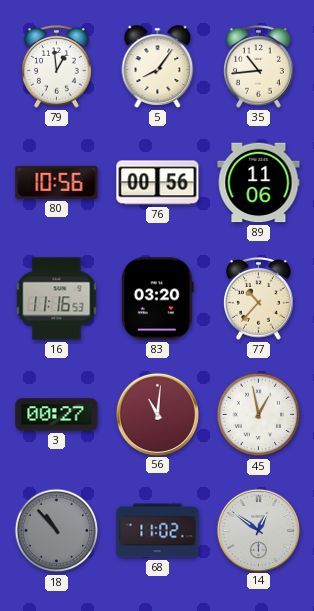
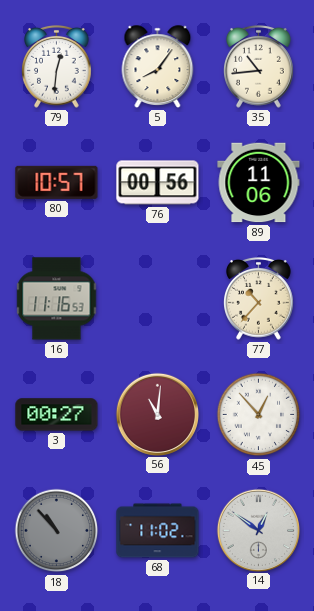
79: 12:59 -> 12:31
80: 10:56 -> 10:57
83: 03:20 -> none
45: 12:58 -> 12:53
